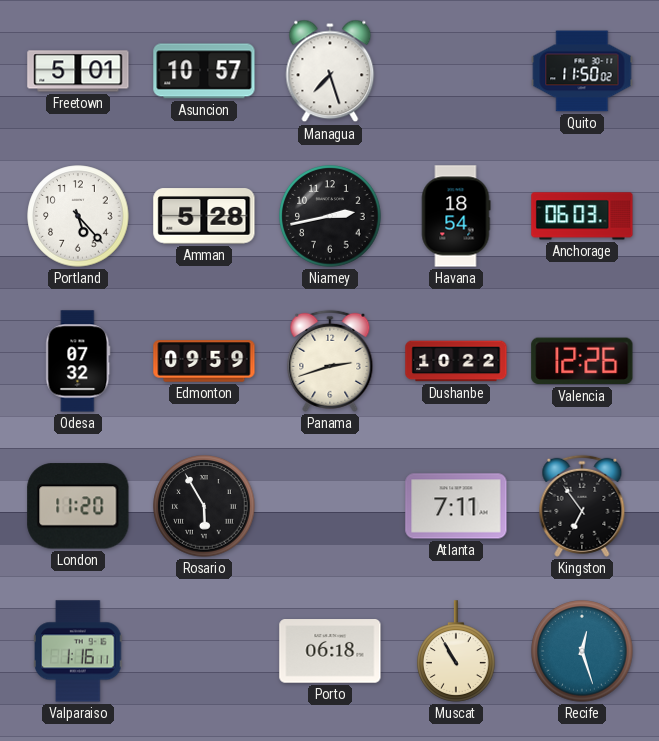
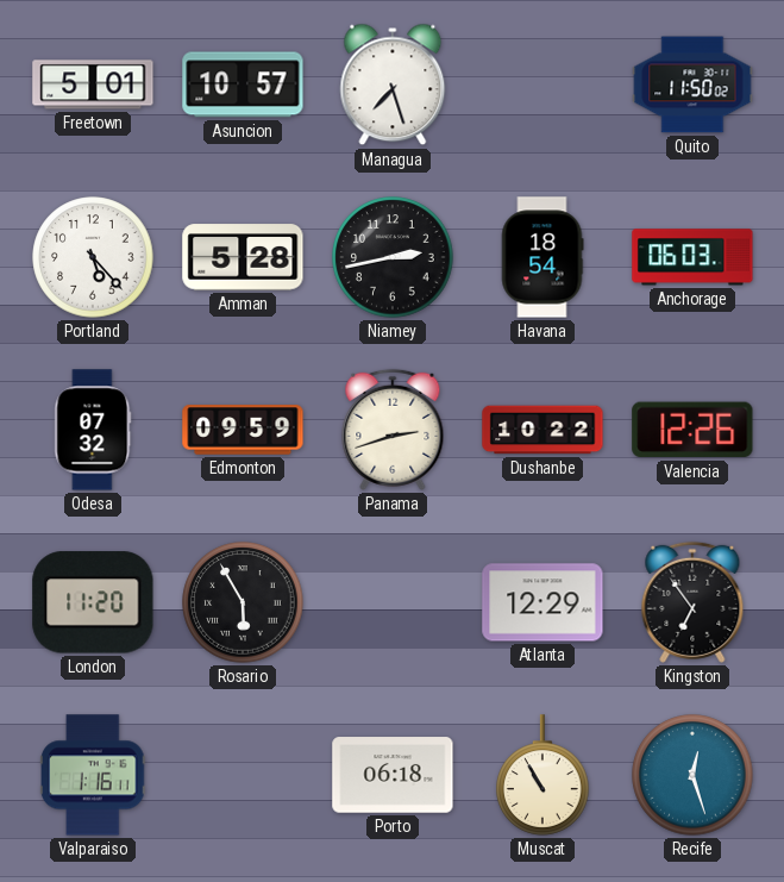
Atlanta: 7:11 -> 12:29
